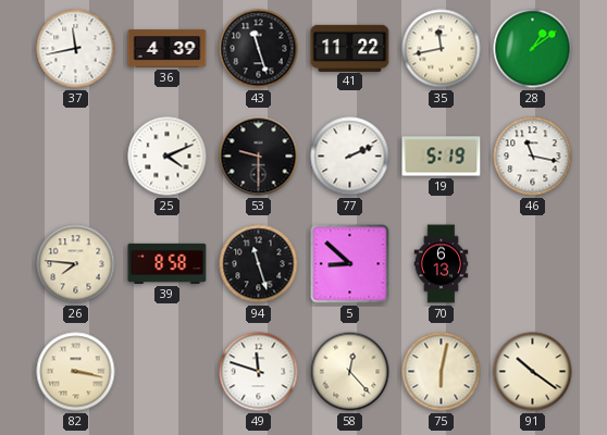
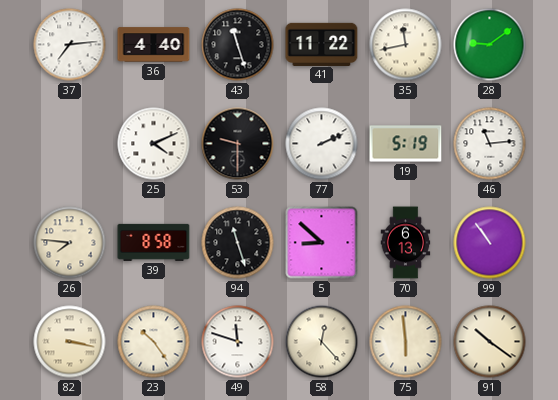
37: 11:43 -> 7:14
36: 4:39 -> 4:40
28: 1:09 -> 9:09
46: 11:17 -> 11:14
99: none -> 10:54
23: none -> 10:24
75: 6:02 -> 5:59
